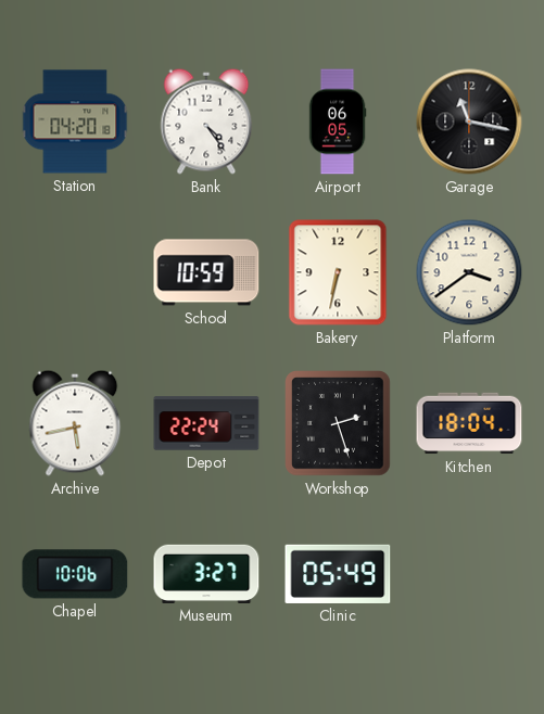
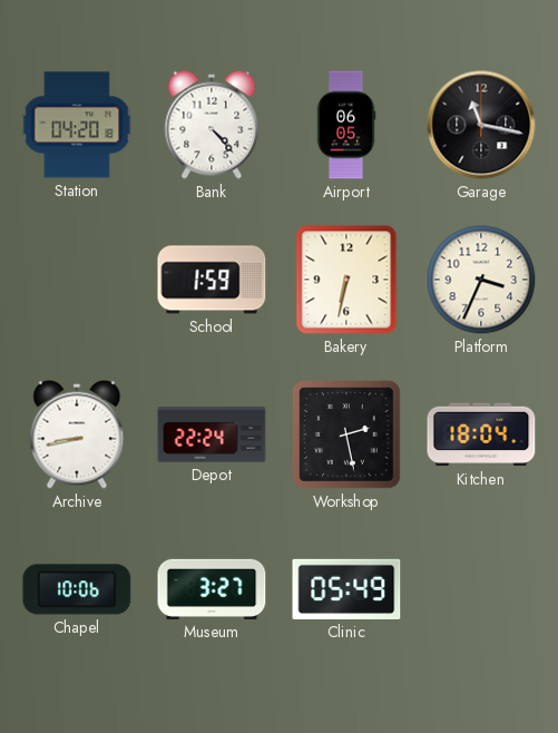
Bank: 4:24 -> 4:23
School: 10:59 -> 1:59
Platform: 3:39 -> 3:34
Archive: 5:43 -> 8:43
Workshop: 2:27 -> 2:28
